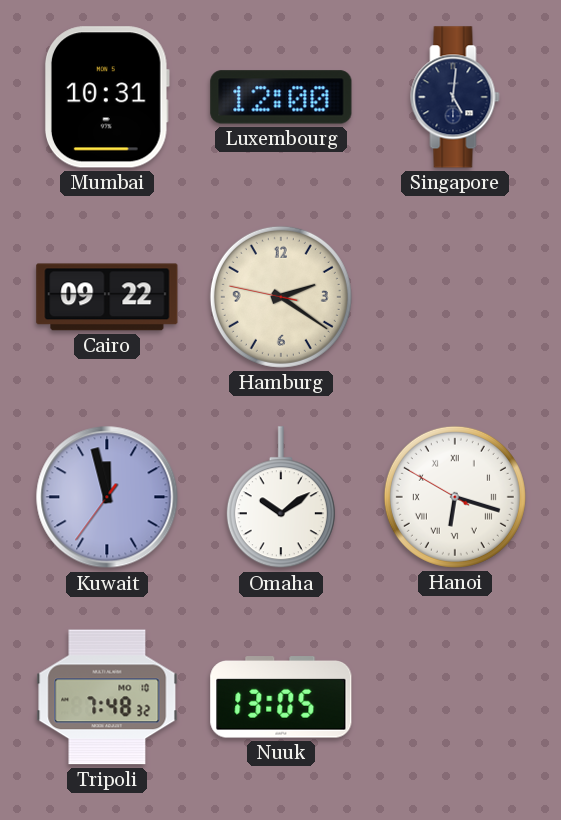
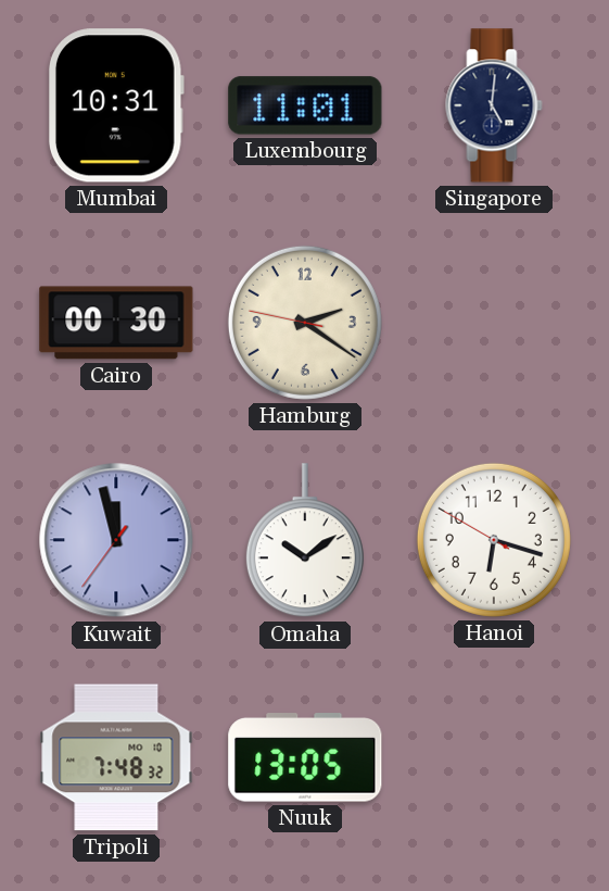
Luxembourg: 12:00 -> 11:01
Cairo: 09:22 -> 00:30
Hanoi numerals: Roman -> Arabic
